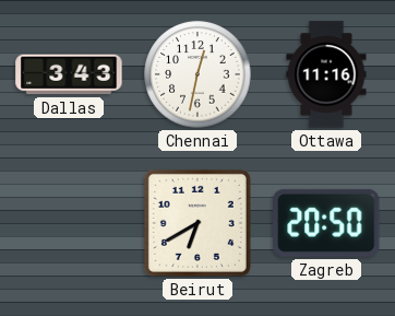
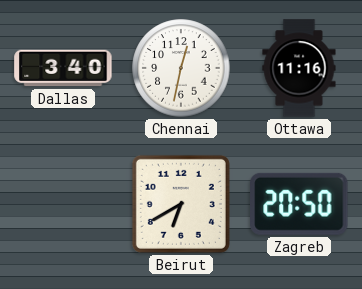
Dallas: 3:43 -> 3:40
